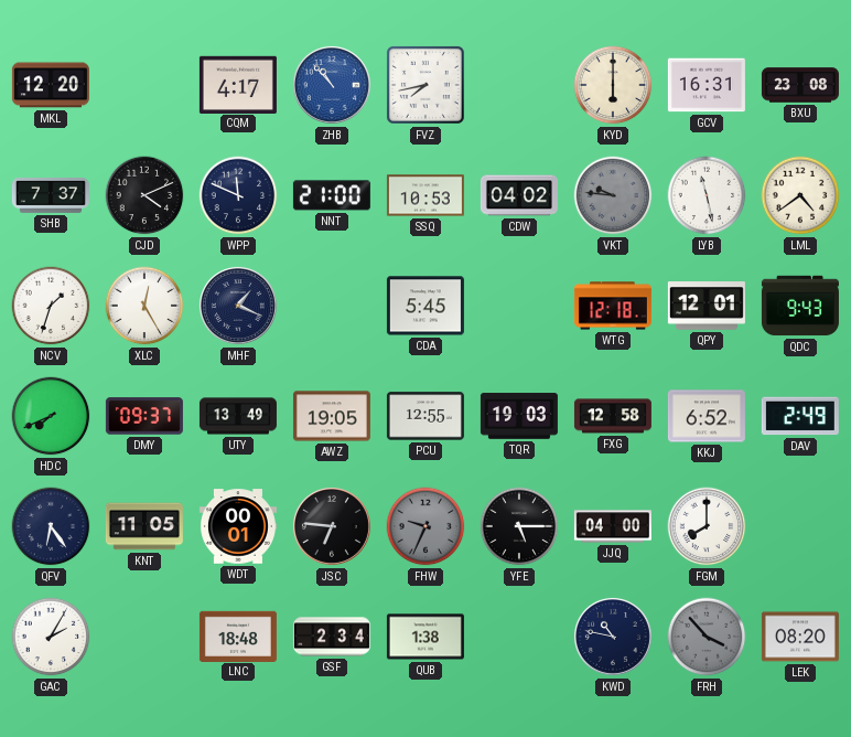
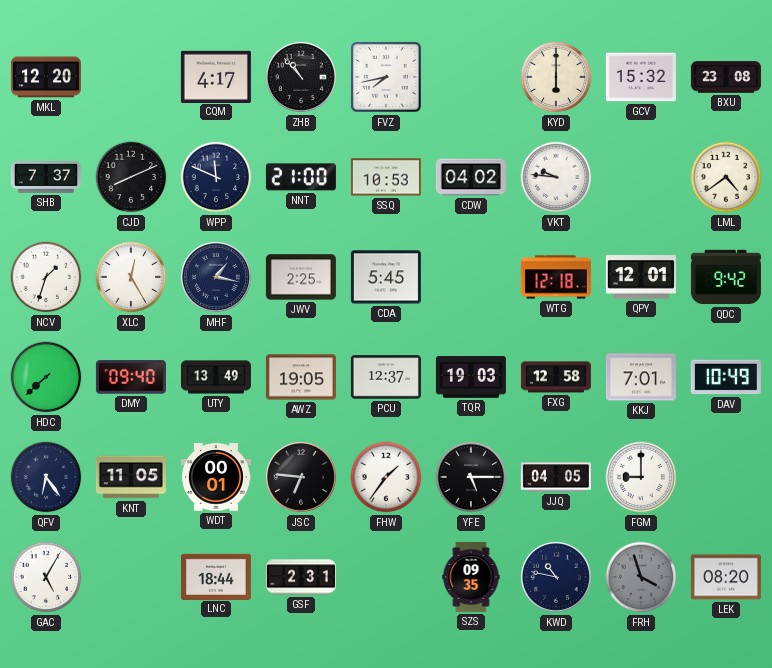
ZHB dial: blue -> black
GCV: 16:31 -> 15:32
CJD: 4:11 -> 8:11
VKT dial: grey -> white
LYB: 11:28 -> none
MHF: 1:19 -> 1:17
JWV: none -> 2:25
QDC: 9:43 -> 9:42
HDC: 7:41 -> 7:38
DMY: 09:37 -> 09:40
PCU: 12:55 -> 12:37
KKJ: 6:52 -> 7:01
DAV: 2:49 -> 10:49
FHW: 9:34 -> 1:36
FHW dial: grey -> white
JJQ: 04:00 -> 04:05
FGM: 8:00 -> 9:00
GAC: 2:05 -> 5:05
LNC: 18:48 -> 18:44
GSF: 2:34 -> 2:31
QUB: 1:38 -> none
SZS: none -> 09:35
FRH: 3:53 -> 3:57
